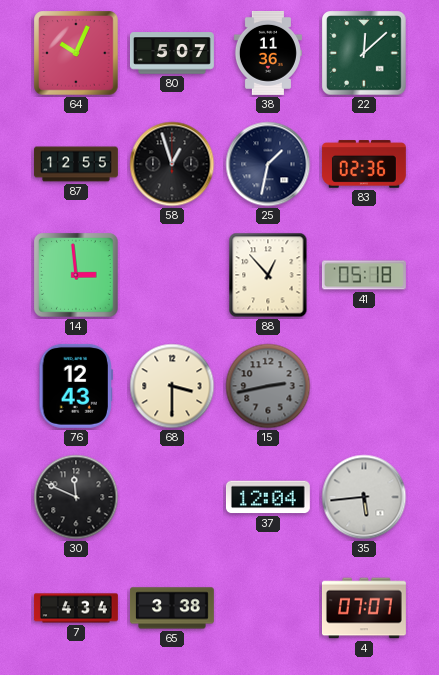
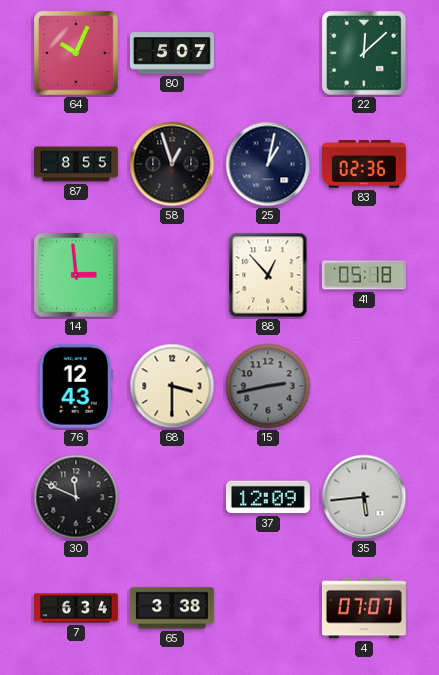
38: 11:36 -> none
87: 12:55 -> 8:55
25: 1:32 -> 1:02
37: 12:04 -> 12:09
7: 4:34 -> 6:34
